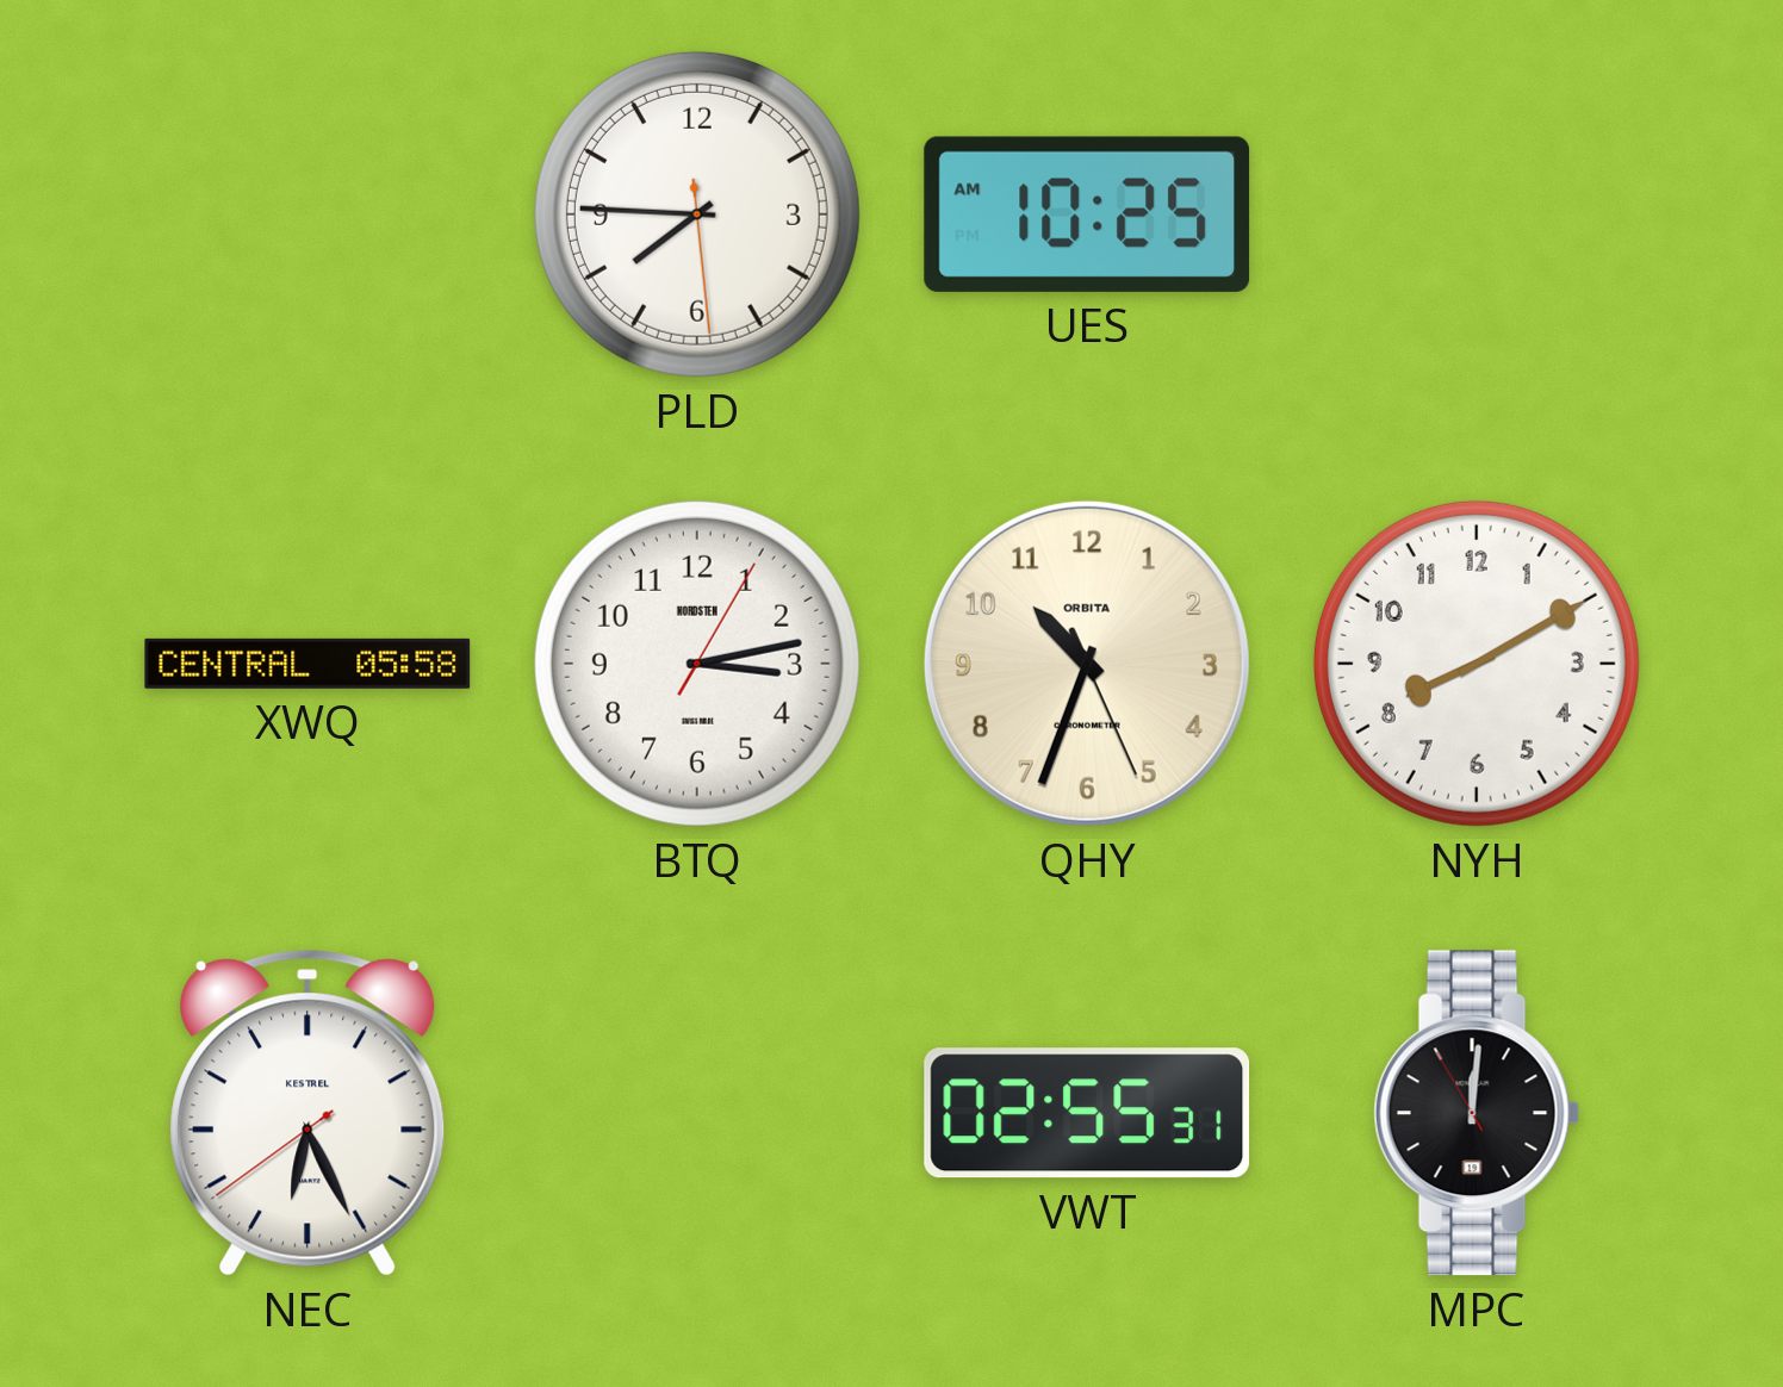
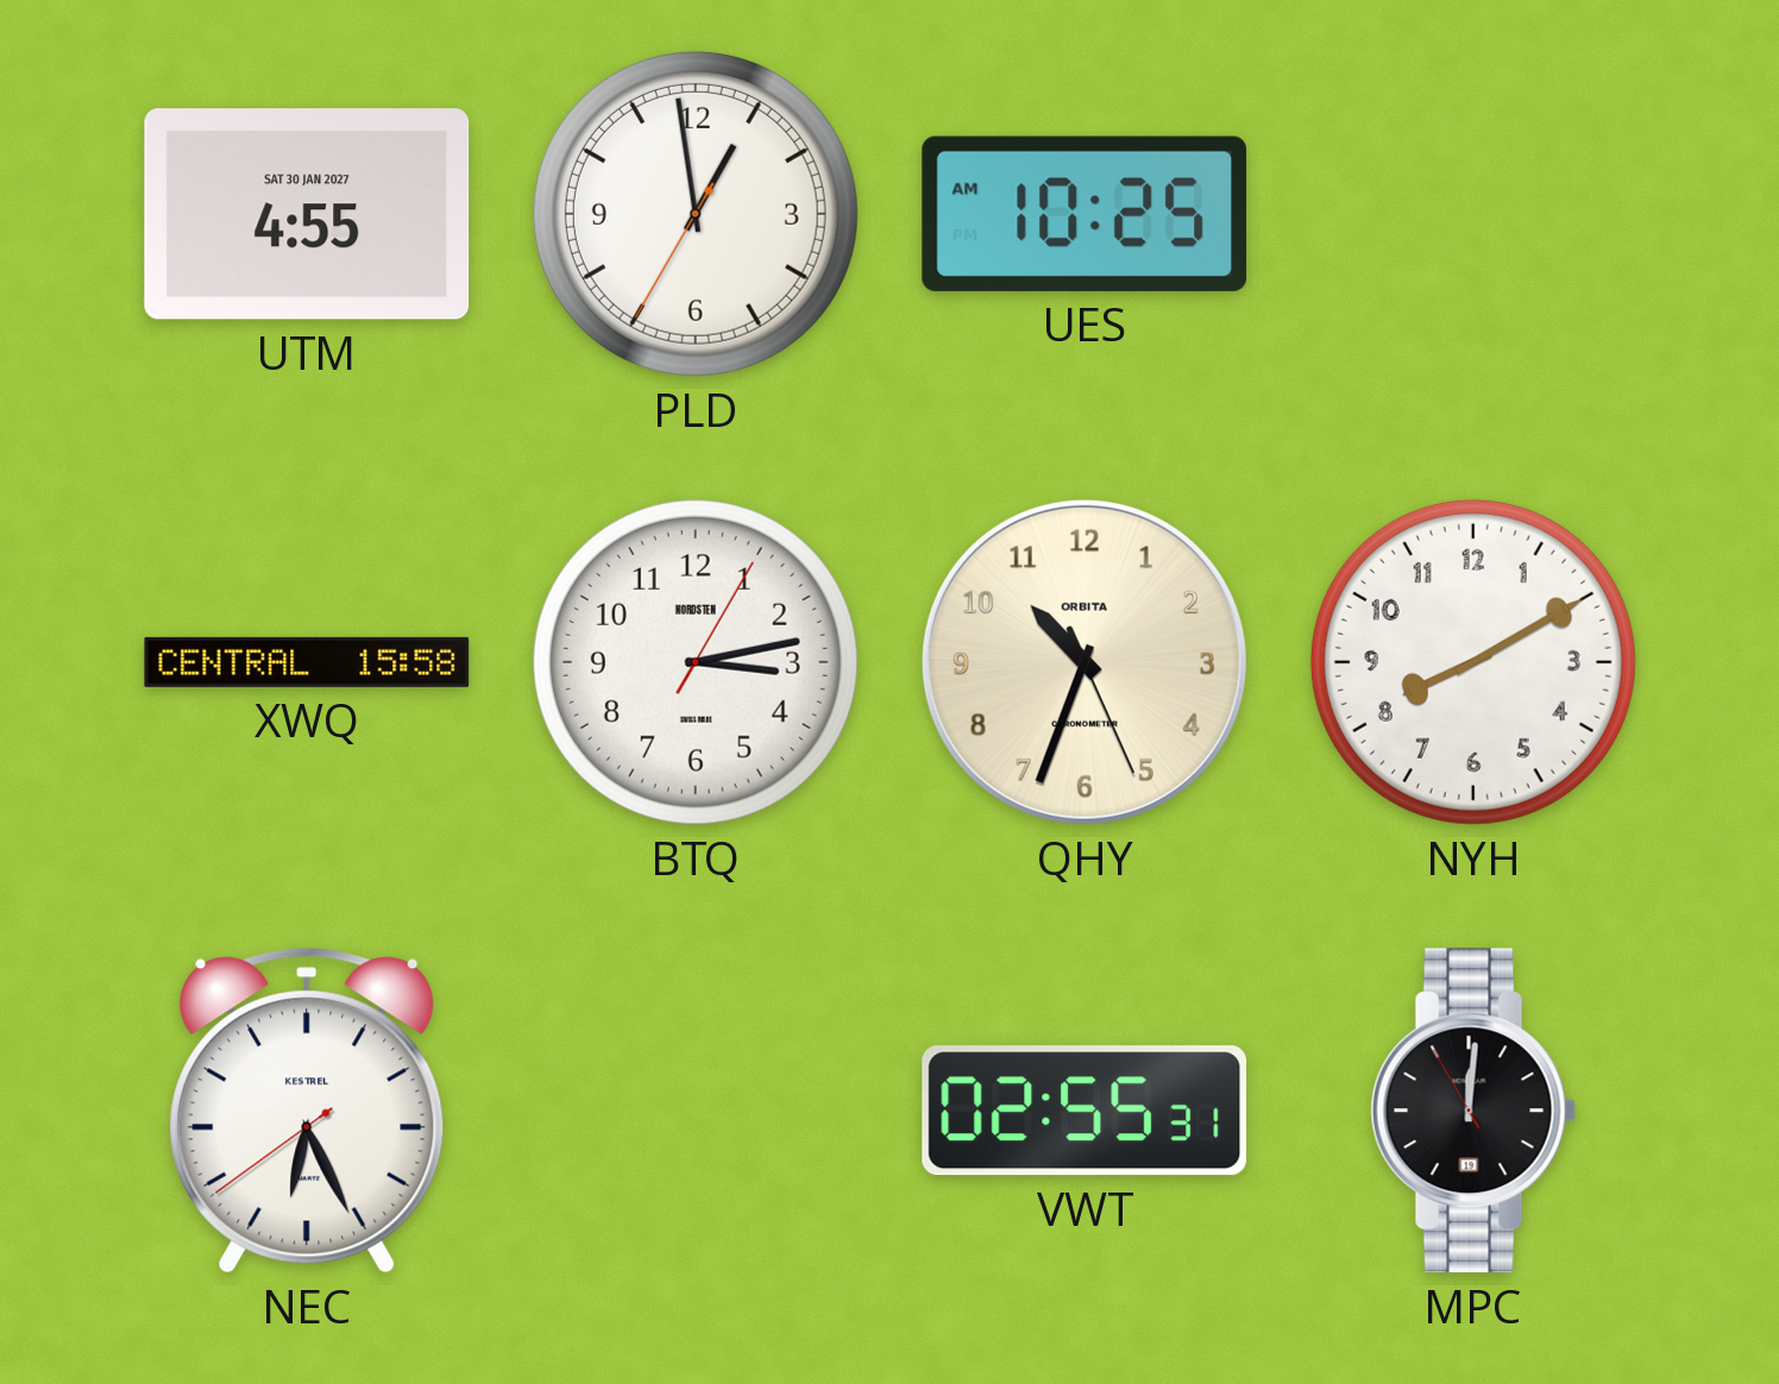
UTM: none -> 4:55
PLD: 7:45 -> 12:58
XWQ: 05:58 -> 15:58
